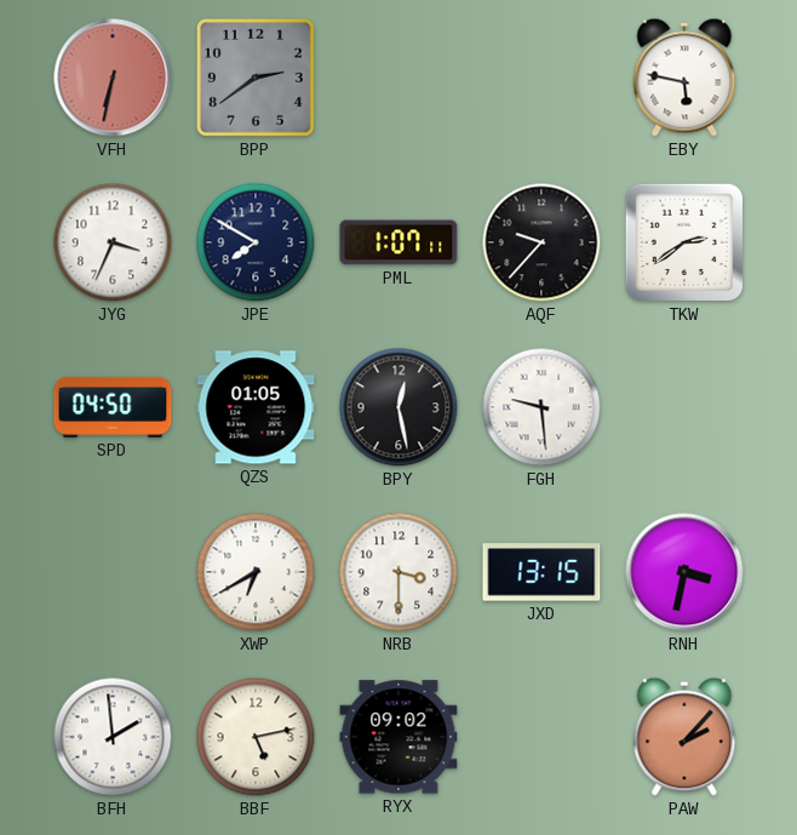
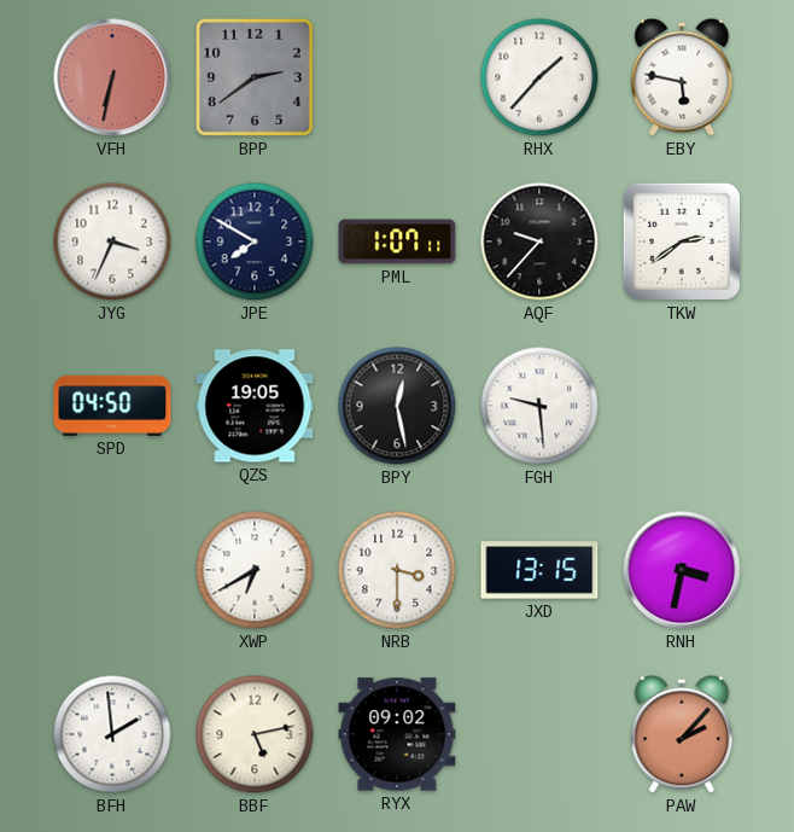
RHX: none -> 1:37
QZS: 01:05 -> 19:05
